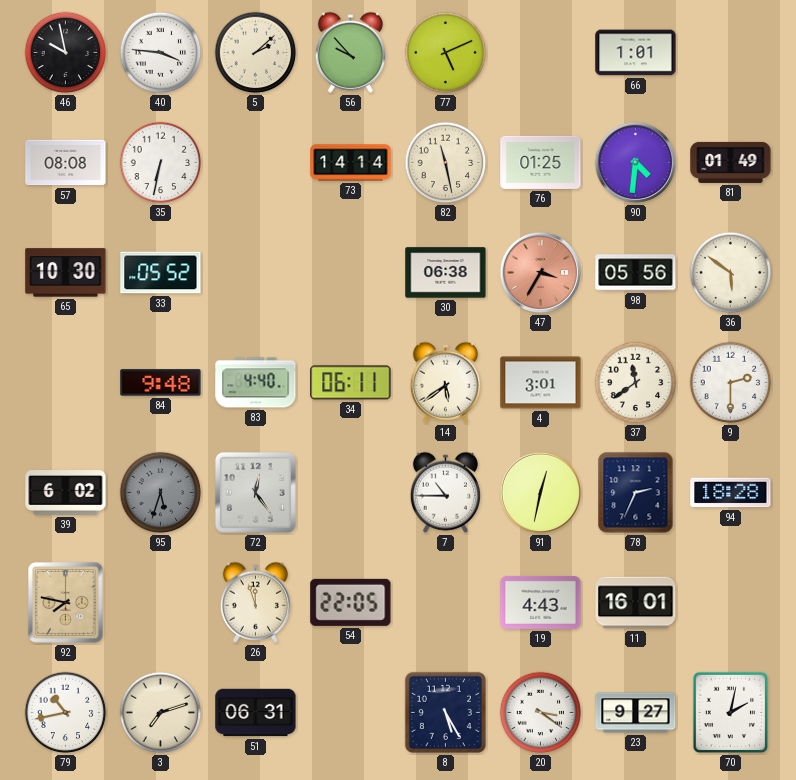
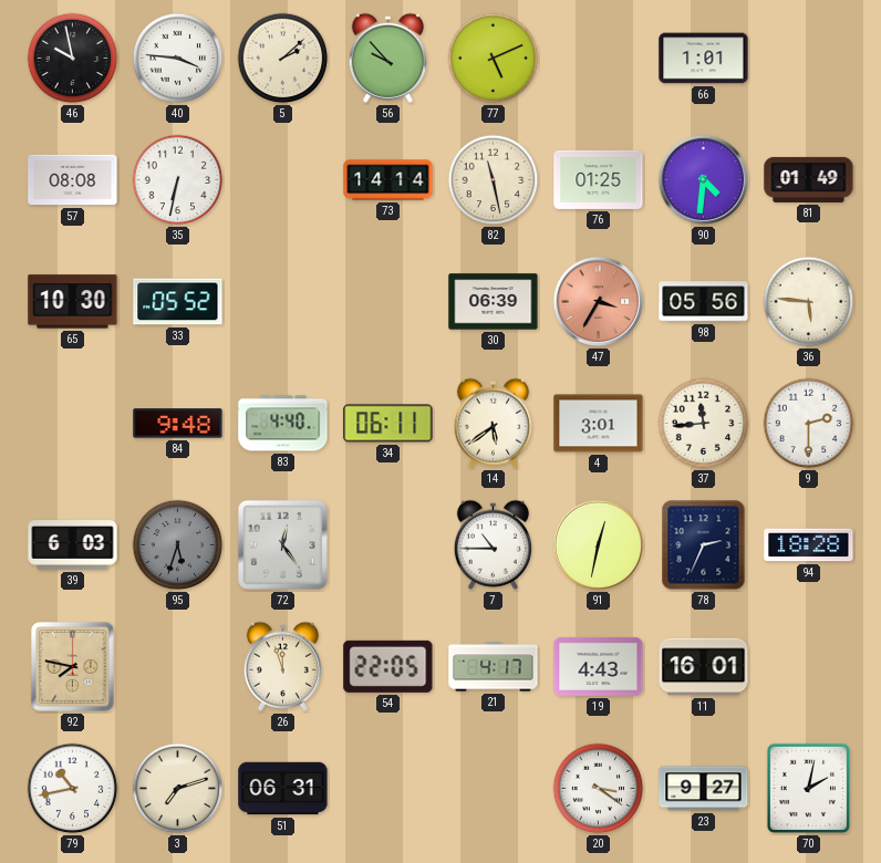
30: 06:38 -> 06:39
36: 5:51 -> 5:46
37: 11:39 -> 11:44
39: 6:02 -> 6:03
21: none -> 4:17
8: 5:25 -> none
